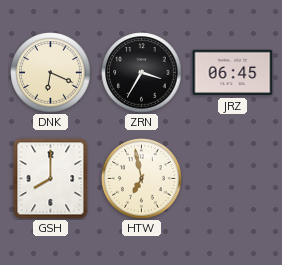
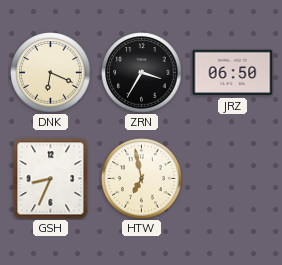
JRZ: 06:45 -> 06:50
GSH: 8:00 -> 8:34
